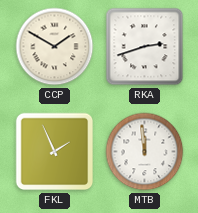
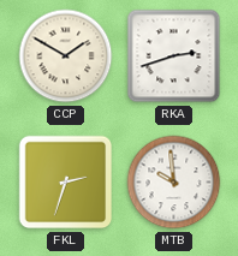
FKL: 1:56 -> 2:33
MTB: 11:59 -> 9:59
